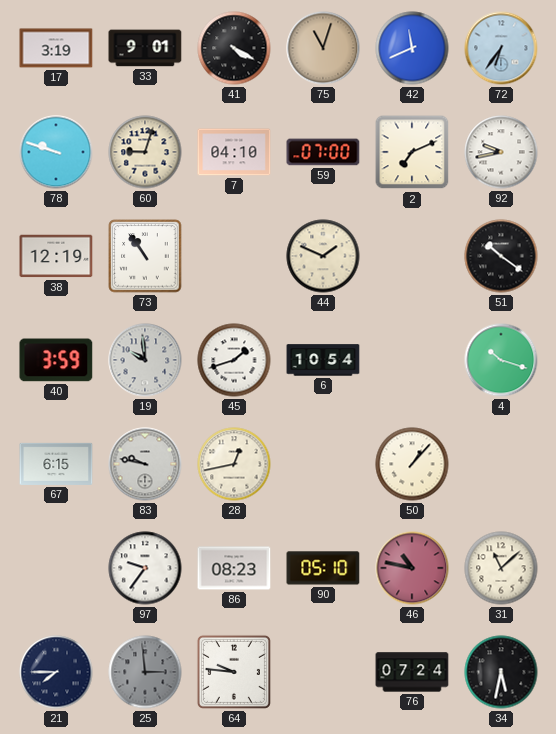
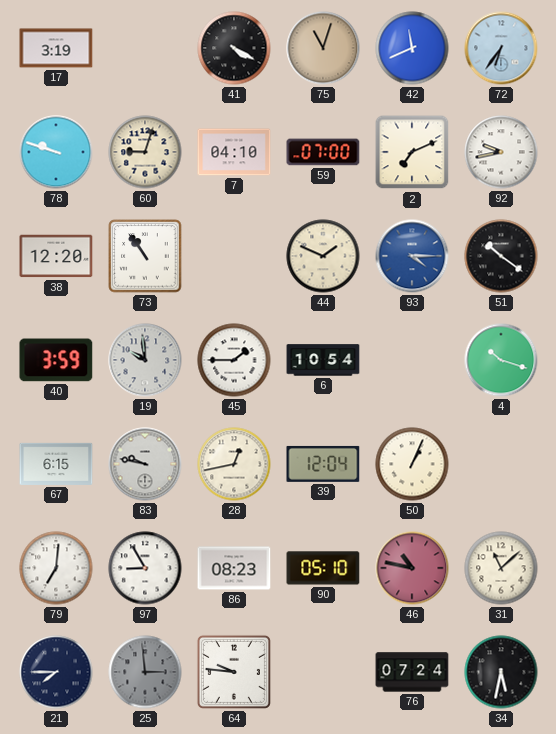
33: 9:01 -> none
38: 12:19 -> 12:20
93: none -> 4:15
45: 1:42 -> 1:45
39: none -> 12:04
50: 1:07 -> 1:04
79: none -> 7:01
97: 9:36 -> 8:55
